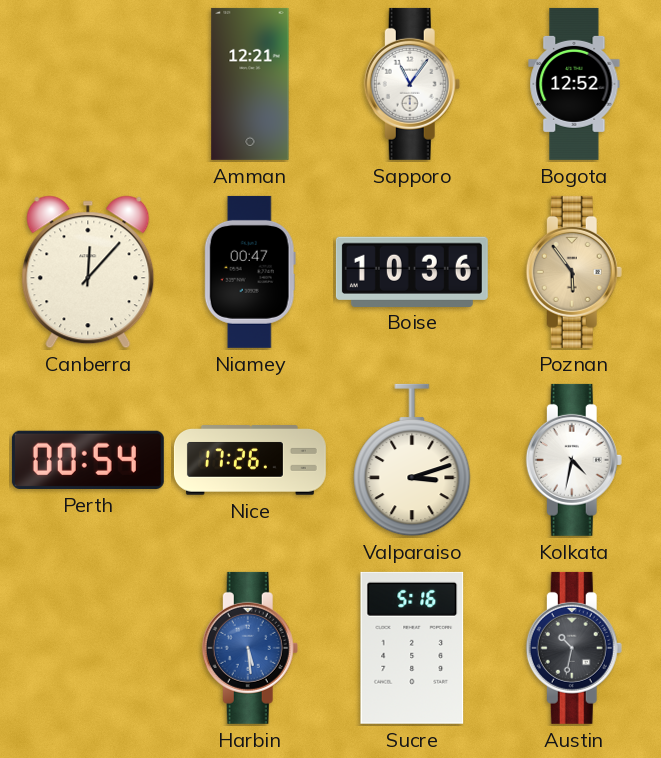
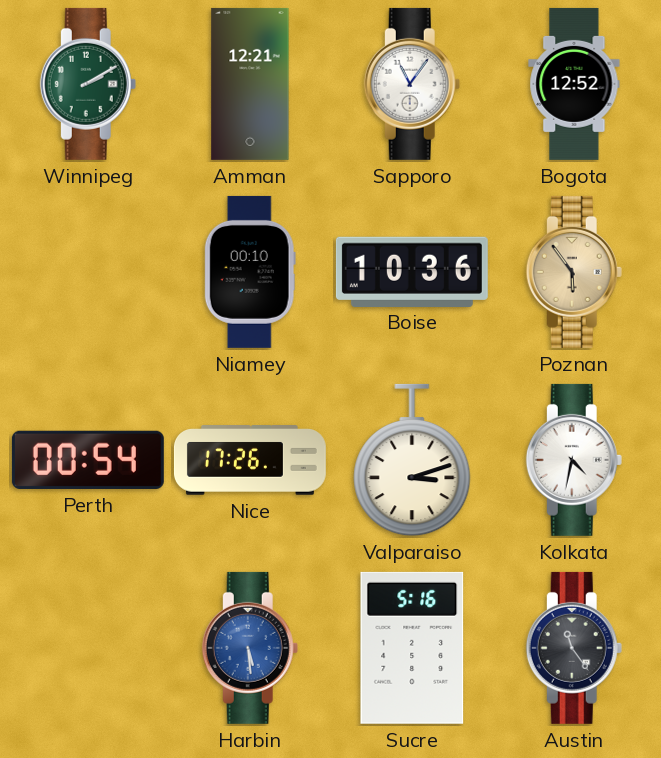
Winnipeg: none -> 2:10
Canberra: 12:07 -> none
Niamey: 00:47 -> 00:10
Austin: 10:32 -> 11:24
